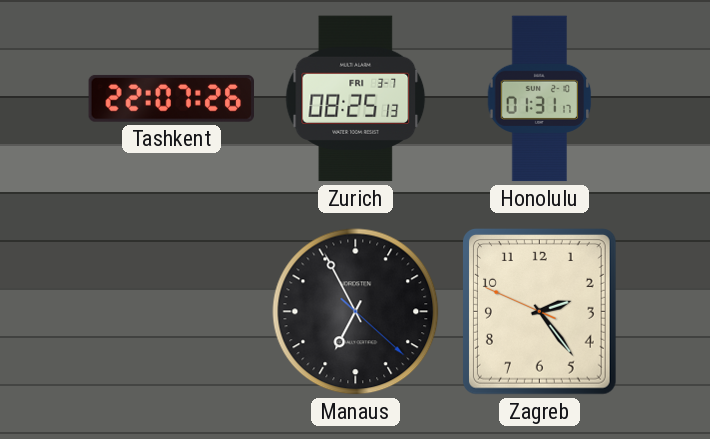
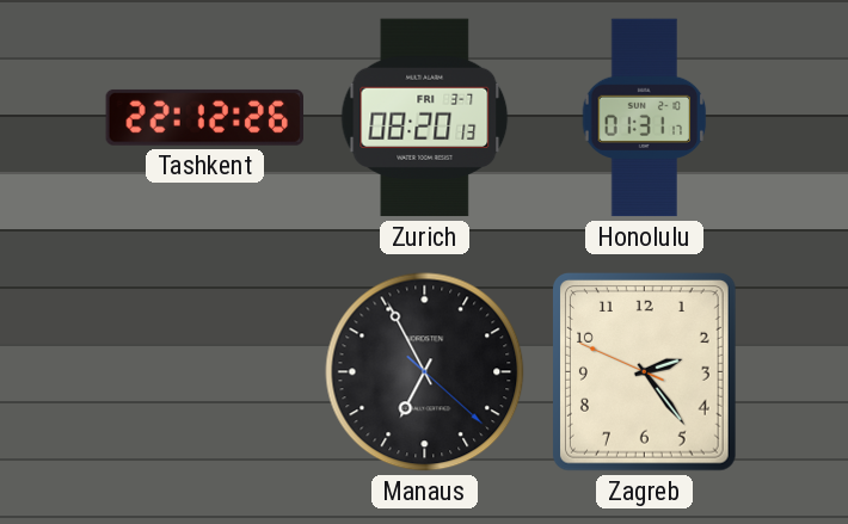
Tashkent: 22:07 -> 22:12
Zurich: 08:25 -> 08:20
